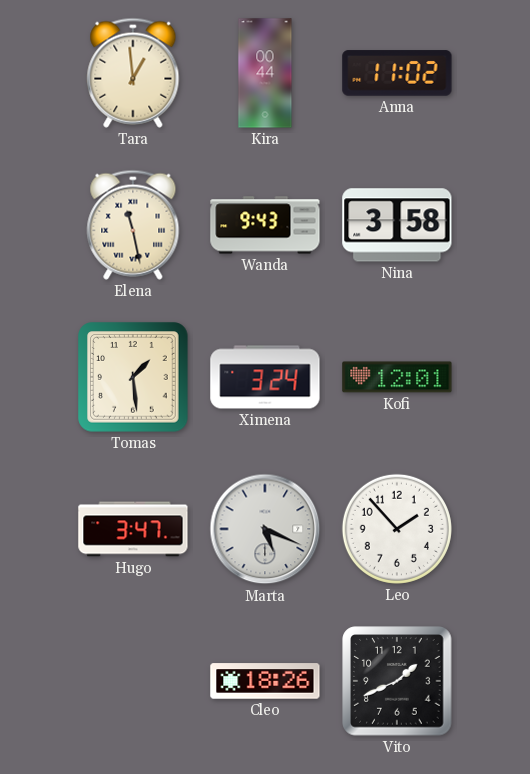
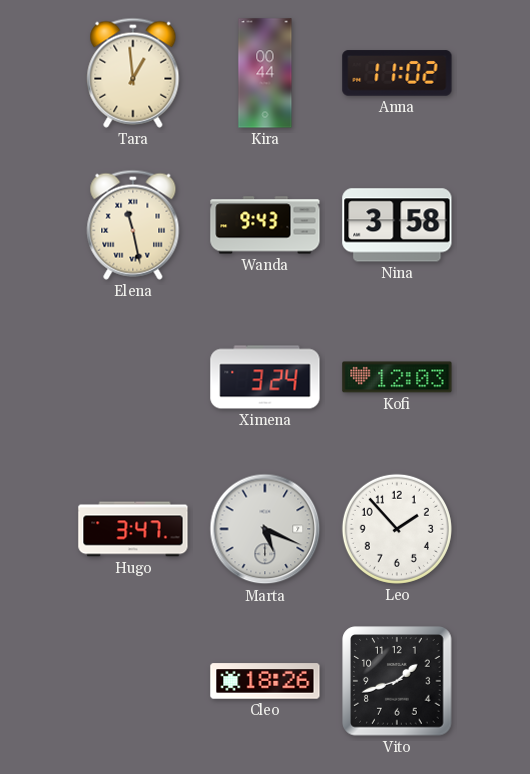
Tomas: 1:29 -> none
Kofi: 12:01 -> 12:03
Vito: 1:41 -> 1:42
